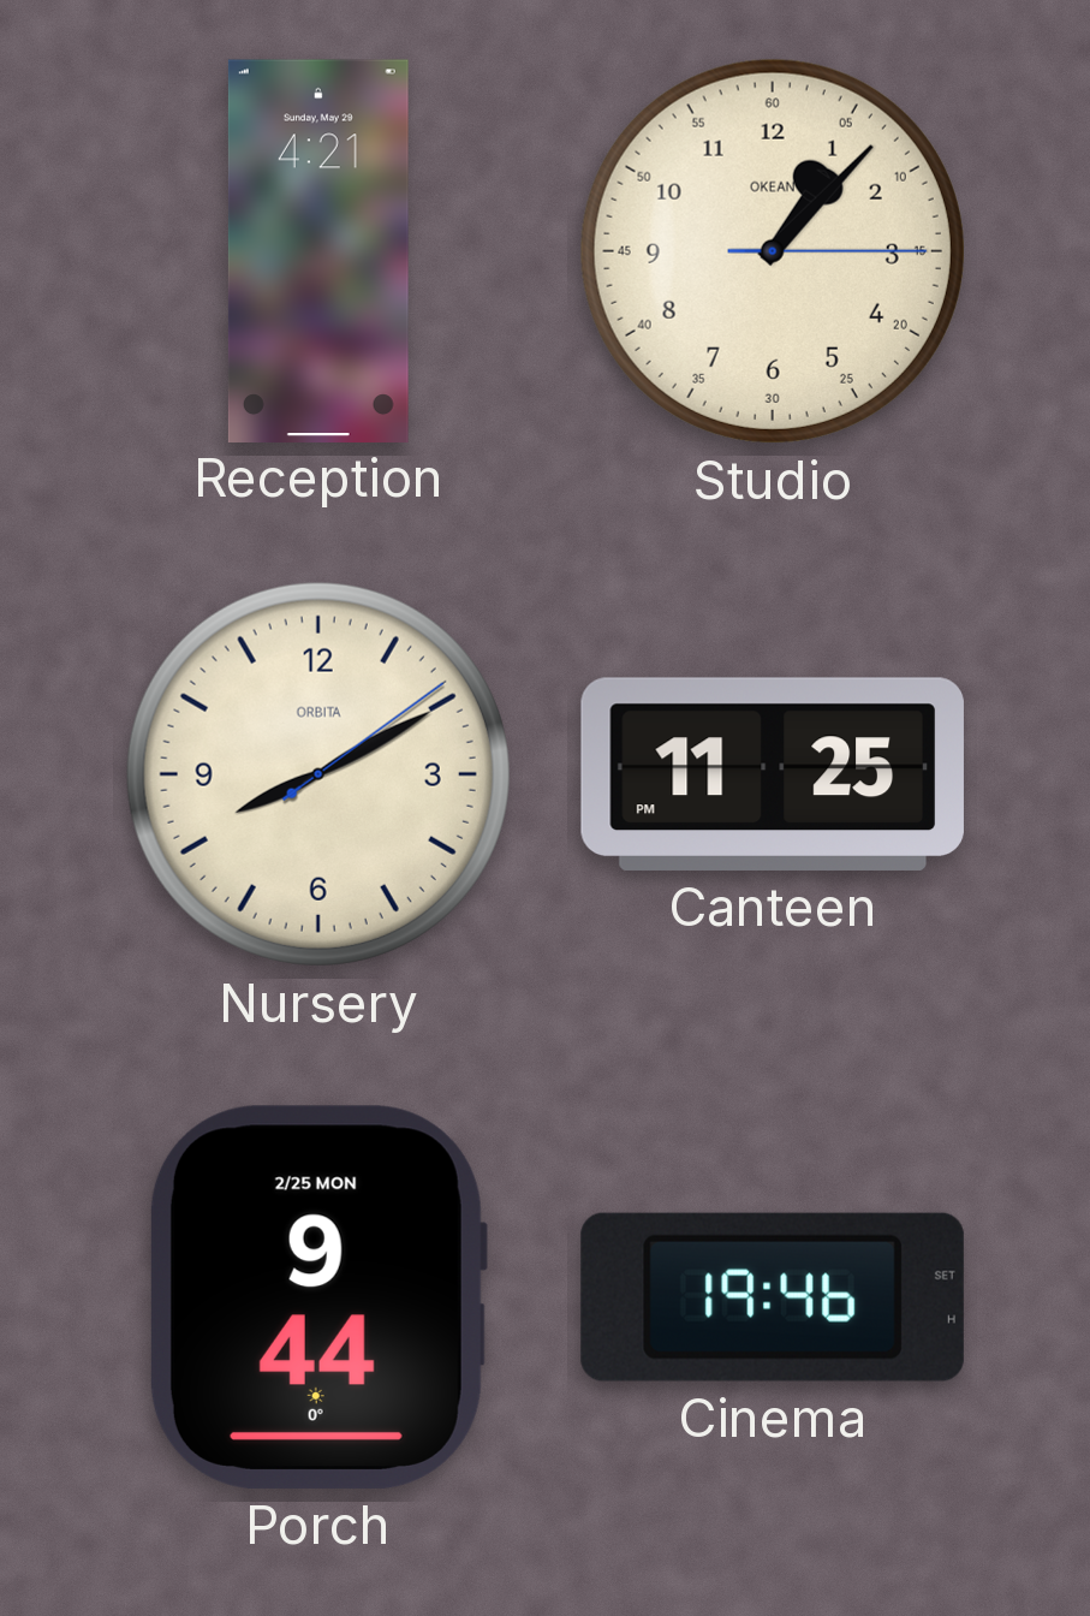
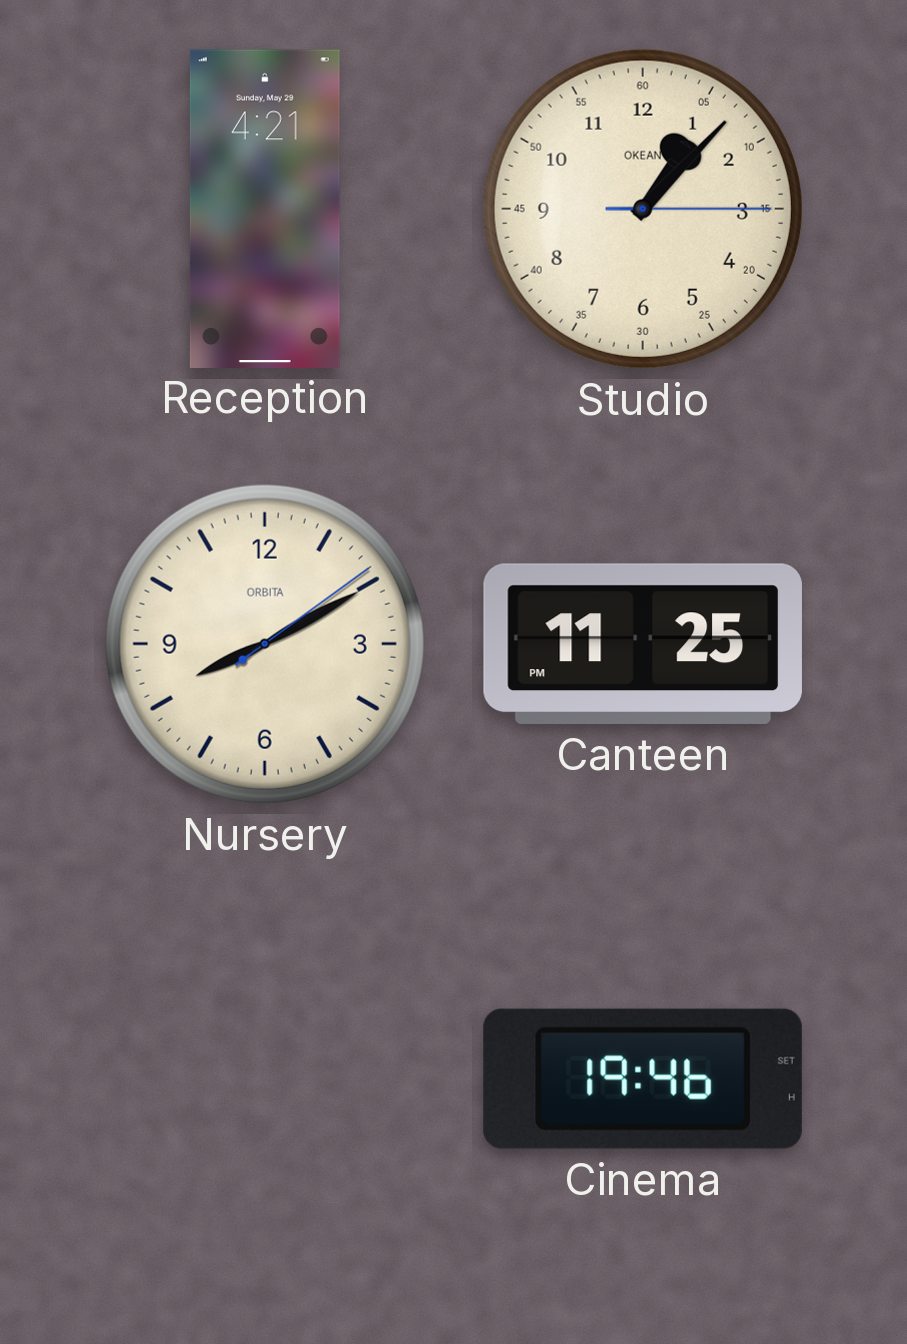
Porch: 9:44 -> none
